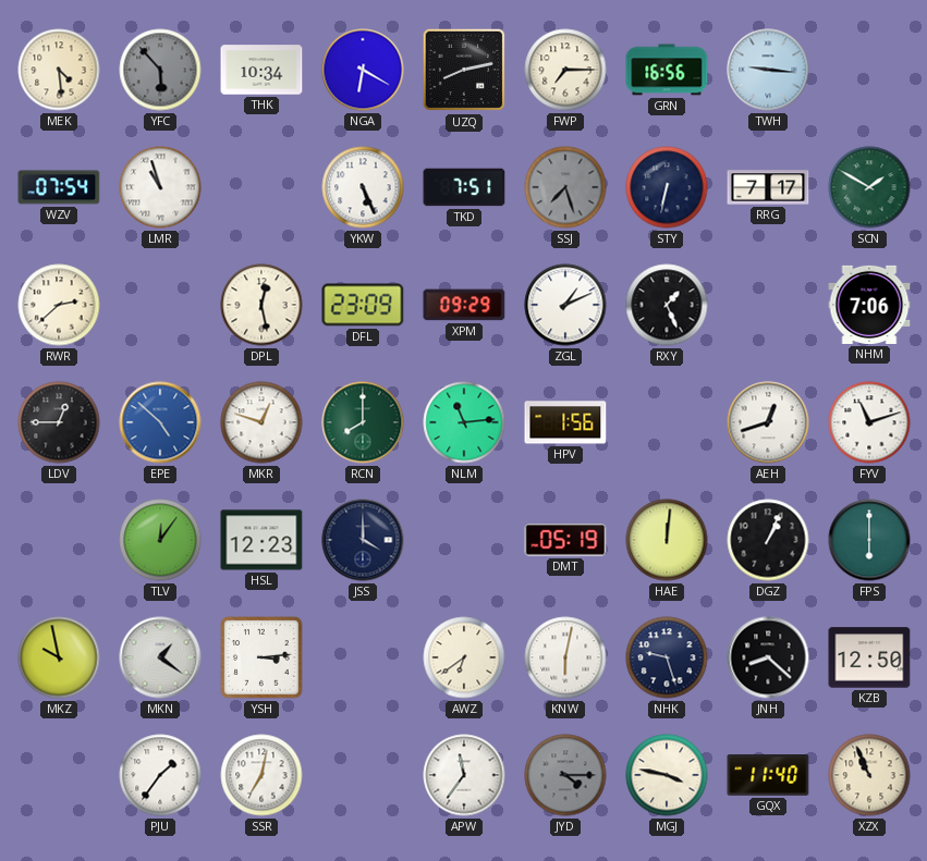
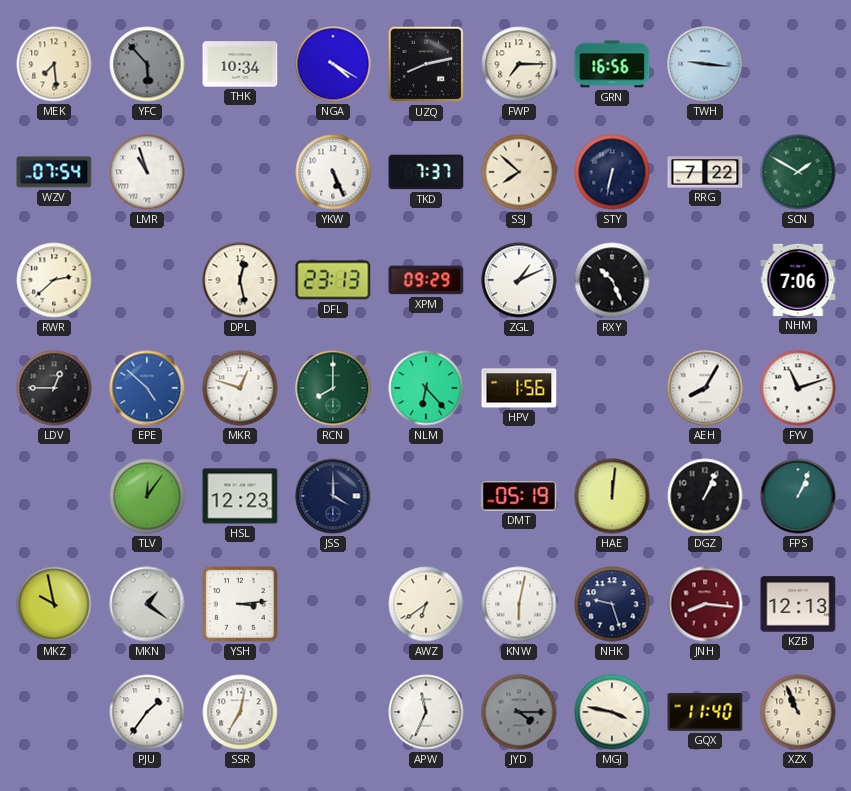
MEK: 4:29 -> 7:29
NGA: 6:20 -> 4:20
TKD: 7:51 -> 7:37
SSJ: 7:27 -> 7:52
SSJ dial: grey -> cream
RRG: 7:17 -> 7:22
DFL: 23:09 -> 23:13
RXY: 1:26 -> 10:26
NLM: 11:14 -> 6:23
AEH: 12:42 -> 8:05
FPS: 6:00 -> 1:04
JNH: 8:22 -> 8:16
JNH dial: black -> burgundy
KZB: 12:50 -> 12:13
APW: 11:36 -> 11:34
